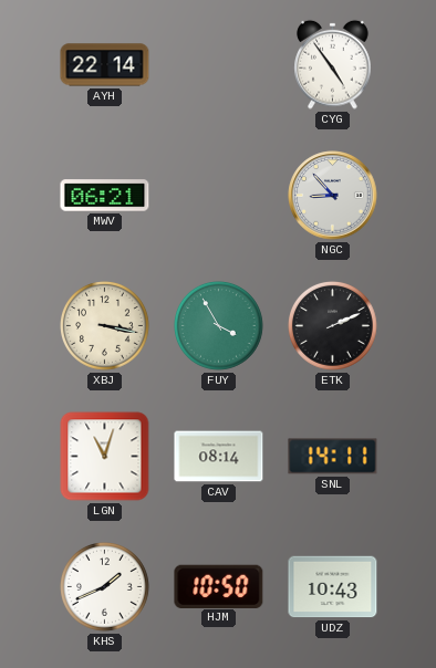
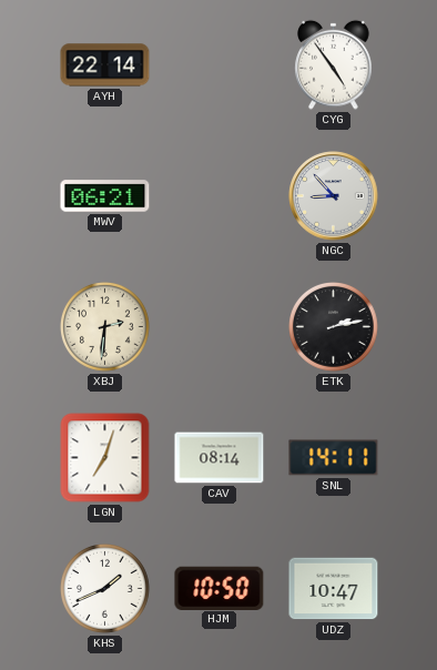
XBJ: 3:17 -> 2:31
FUY: 3:55 -> none
ETK: 2:11 -> 2:13
LGN: 11:03 -> 7:03
UDZ: 10:43 -> 10:47
